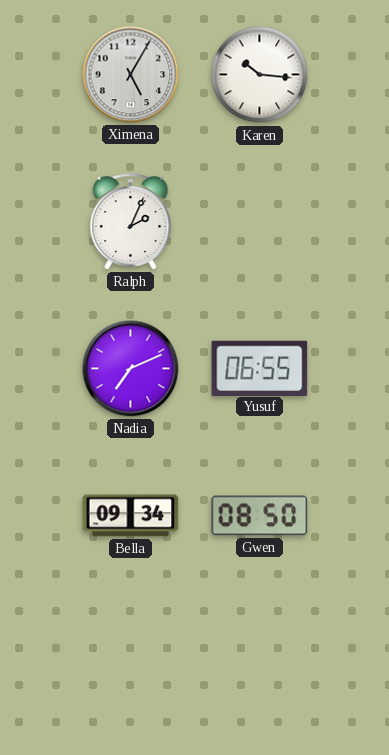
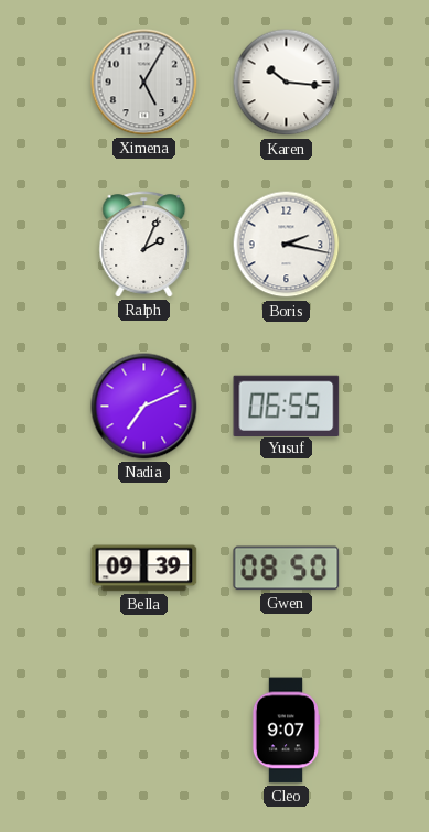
Boris: none -> 2:17
Bella: 09:34 -> 09:39
Cleo: none -> 9:07
